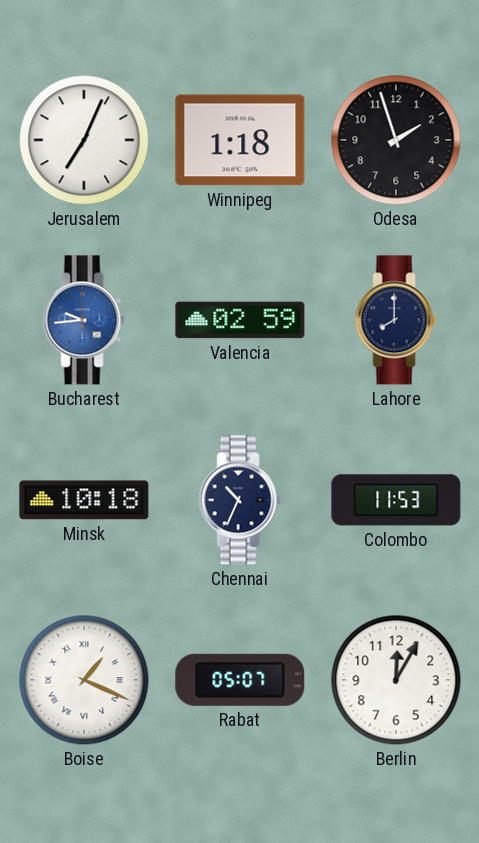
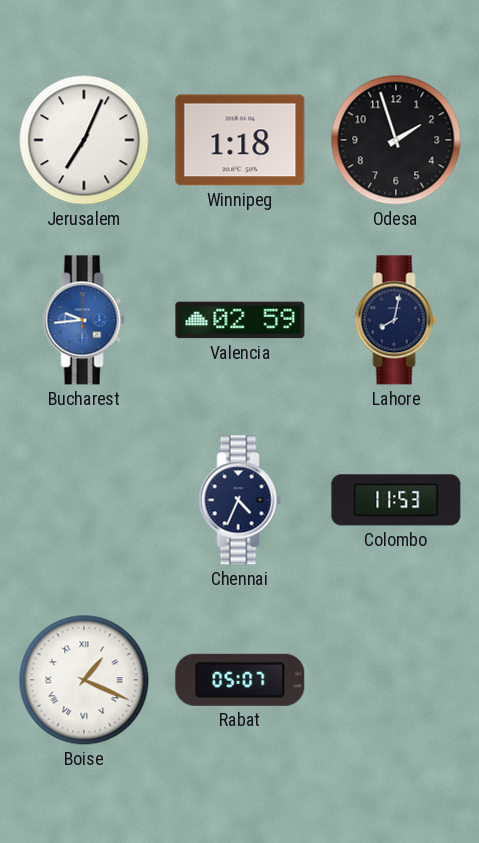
Lahore: 8:00 -> 8:02
Minsk: 10:18 -> none
Chennai: 10:34 -> 4:34
Berlin: 12:05 -> none
